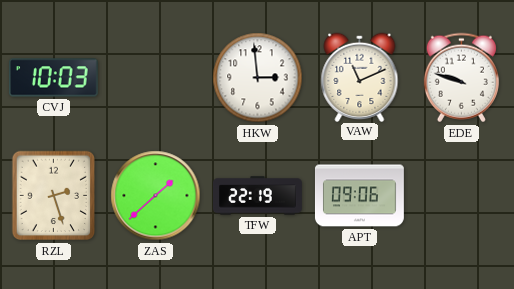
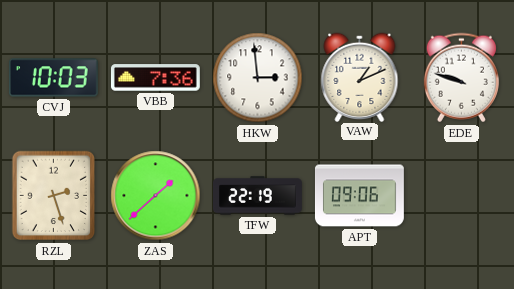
VBB: none -> 7:36
VAW: 11:11 -> 1:11
